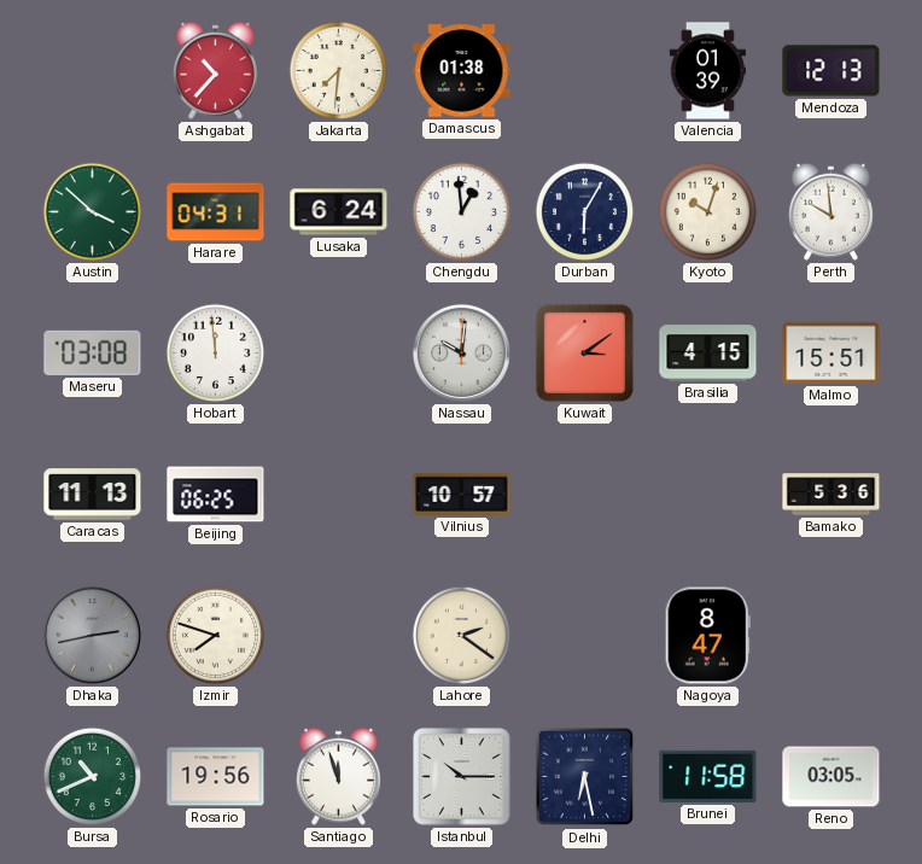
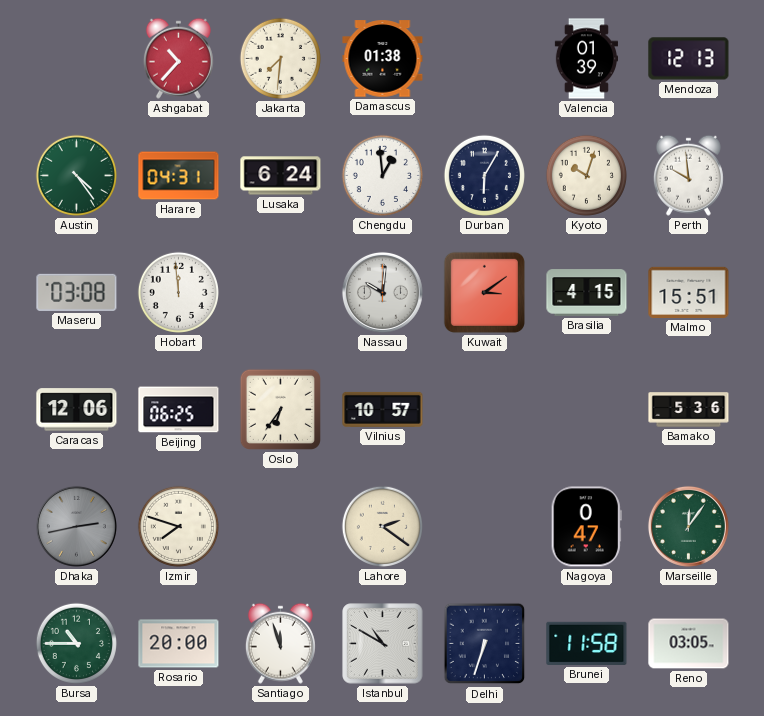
Austin: 3:52 -> 4:24
Caracas: 11:13 -> 12:06
Oslo: none -> 6:36
Nagoya: 8:47 -> 0:47
Marseille: none -> 12:06
Bursa: 10:41 -> 10:45
Rosario: 19:56 -> 20:00
Istanbul: 10:15 -> 10:50
Delhi: 6:28 -> 6:33
